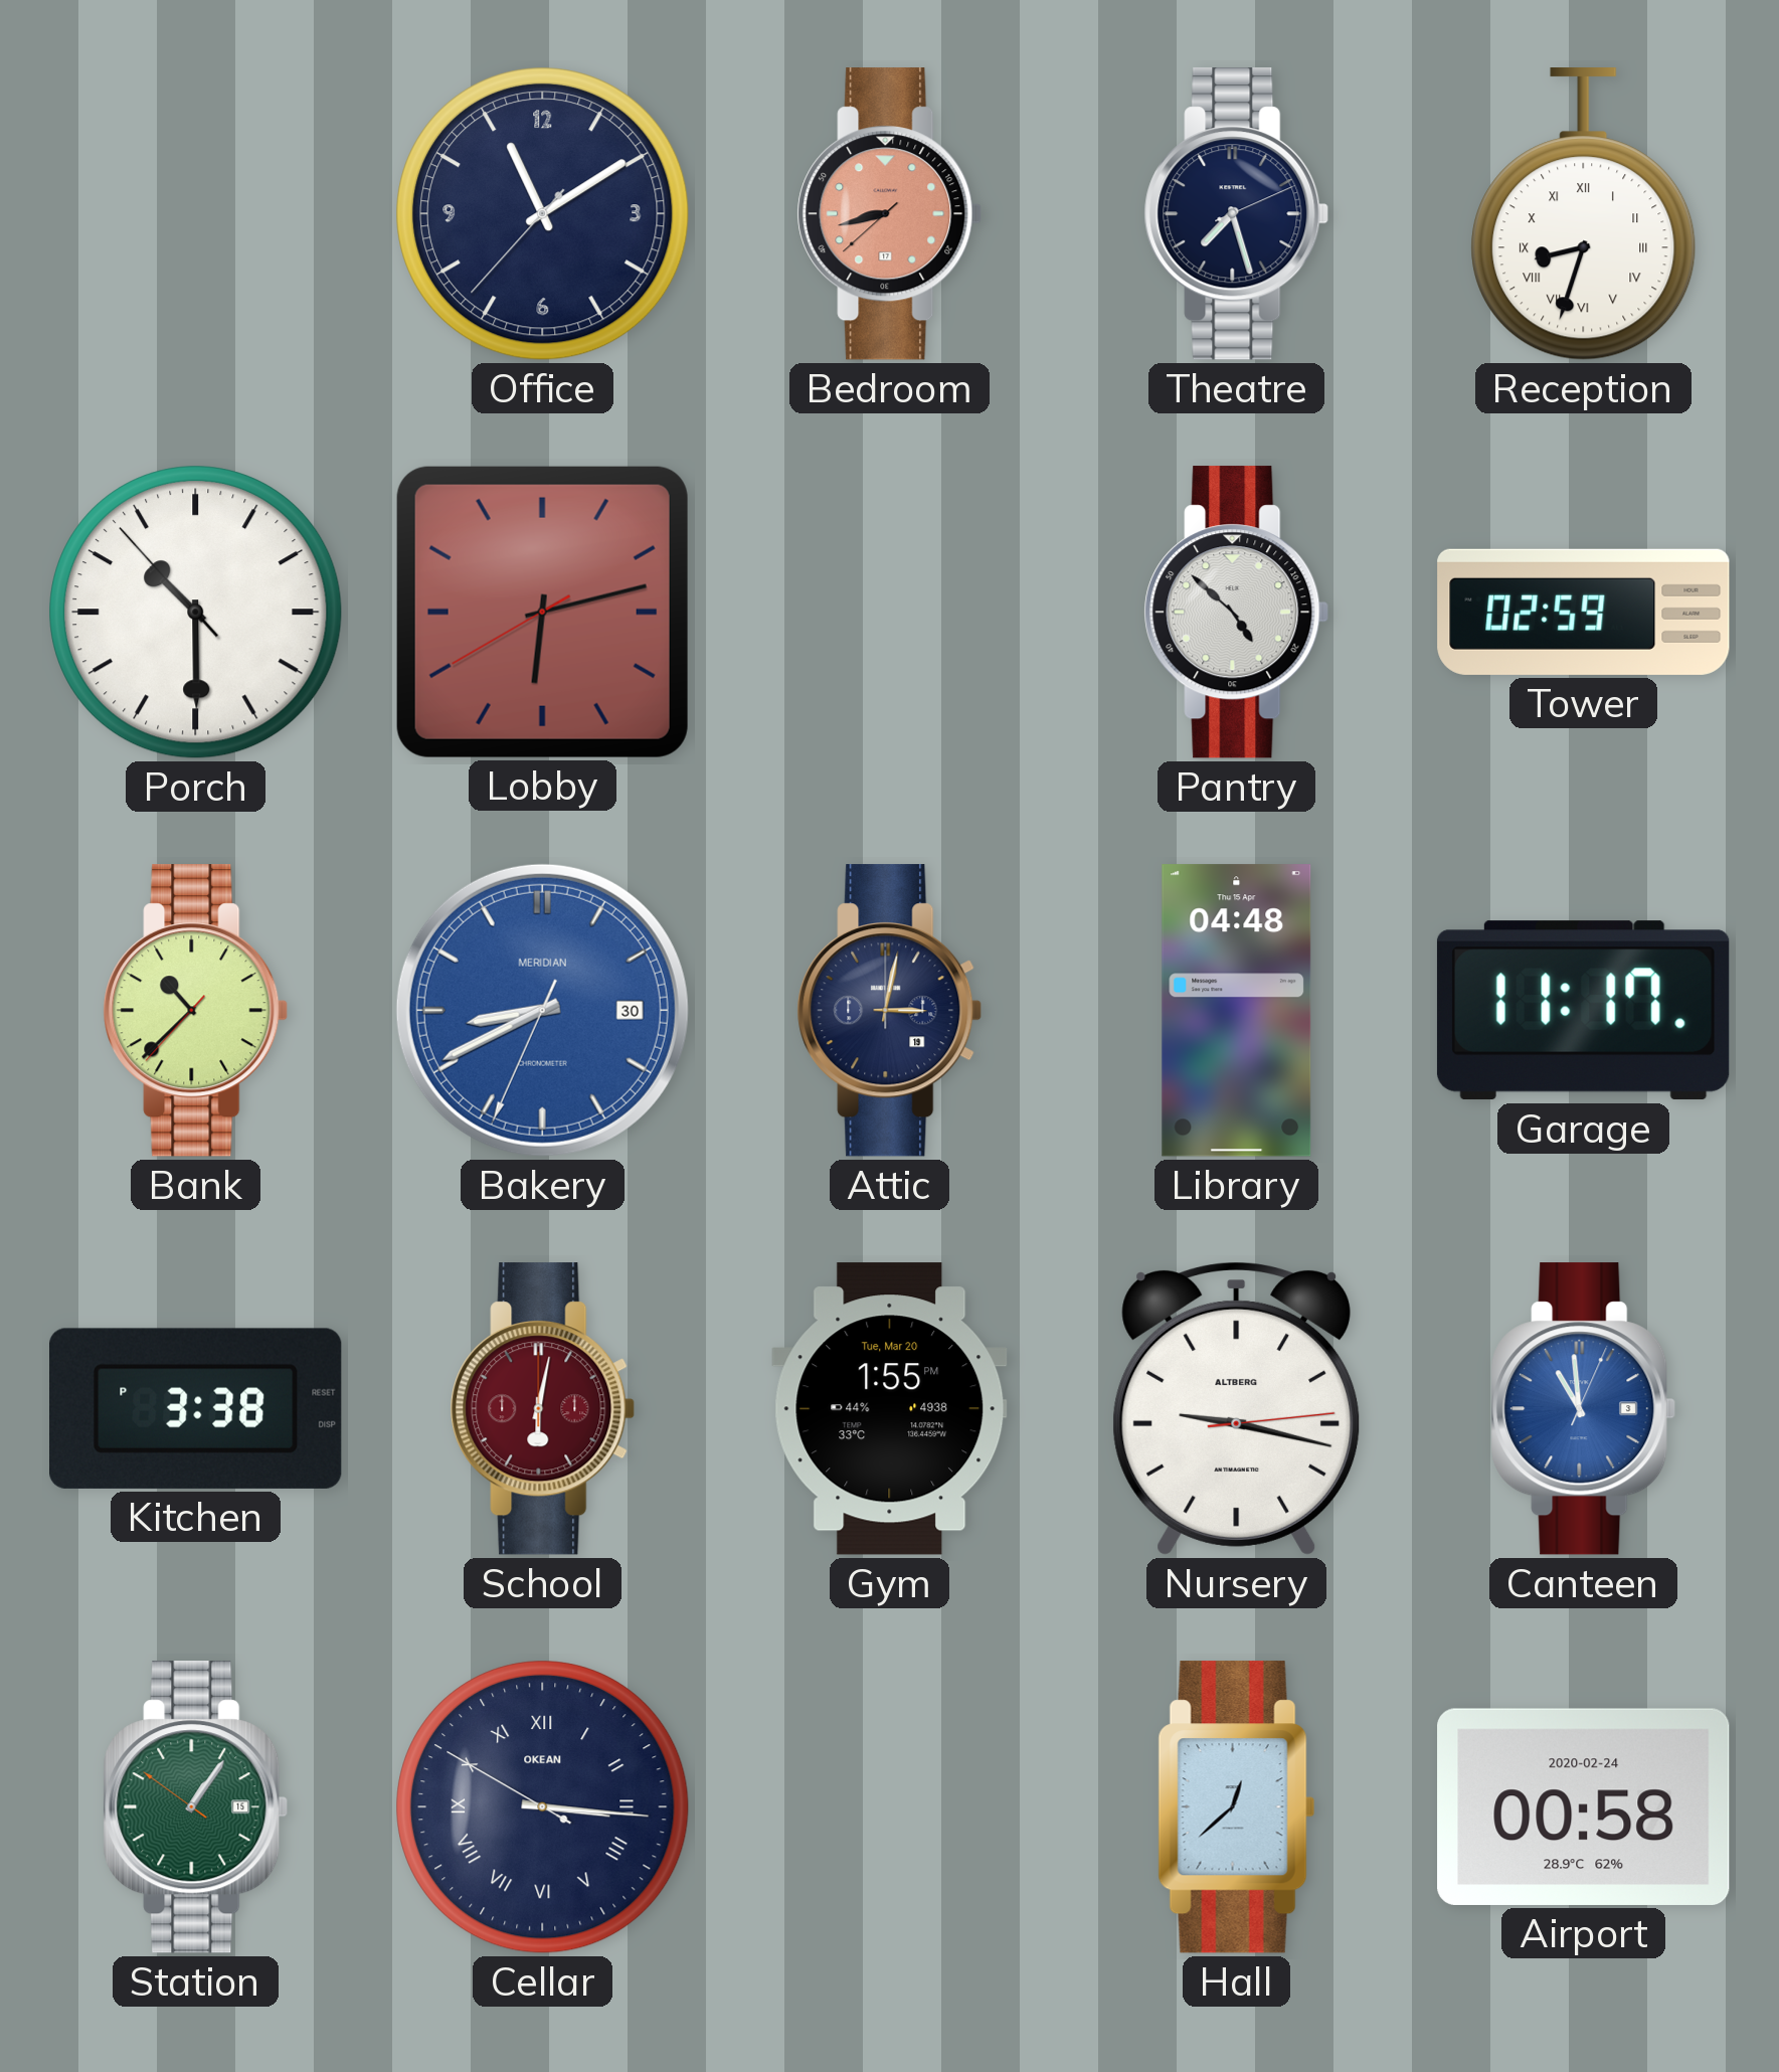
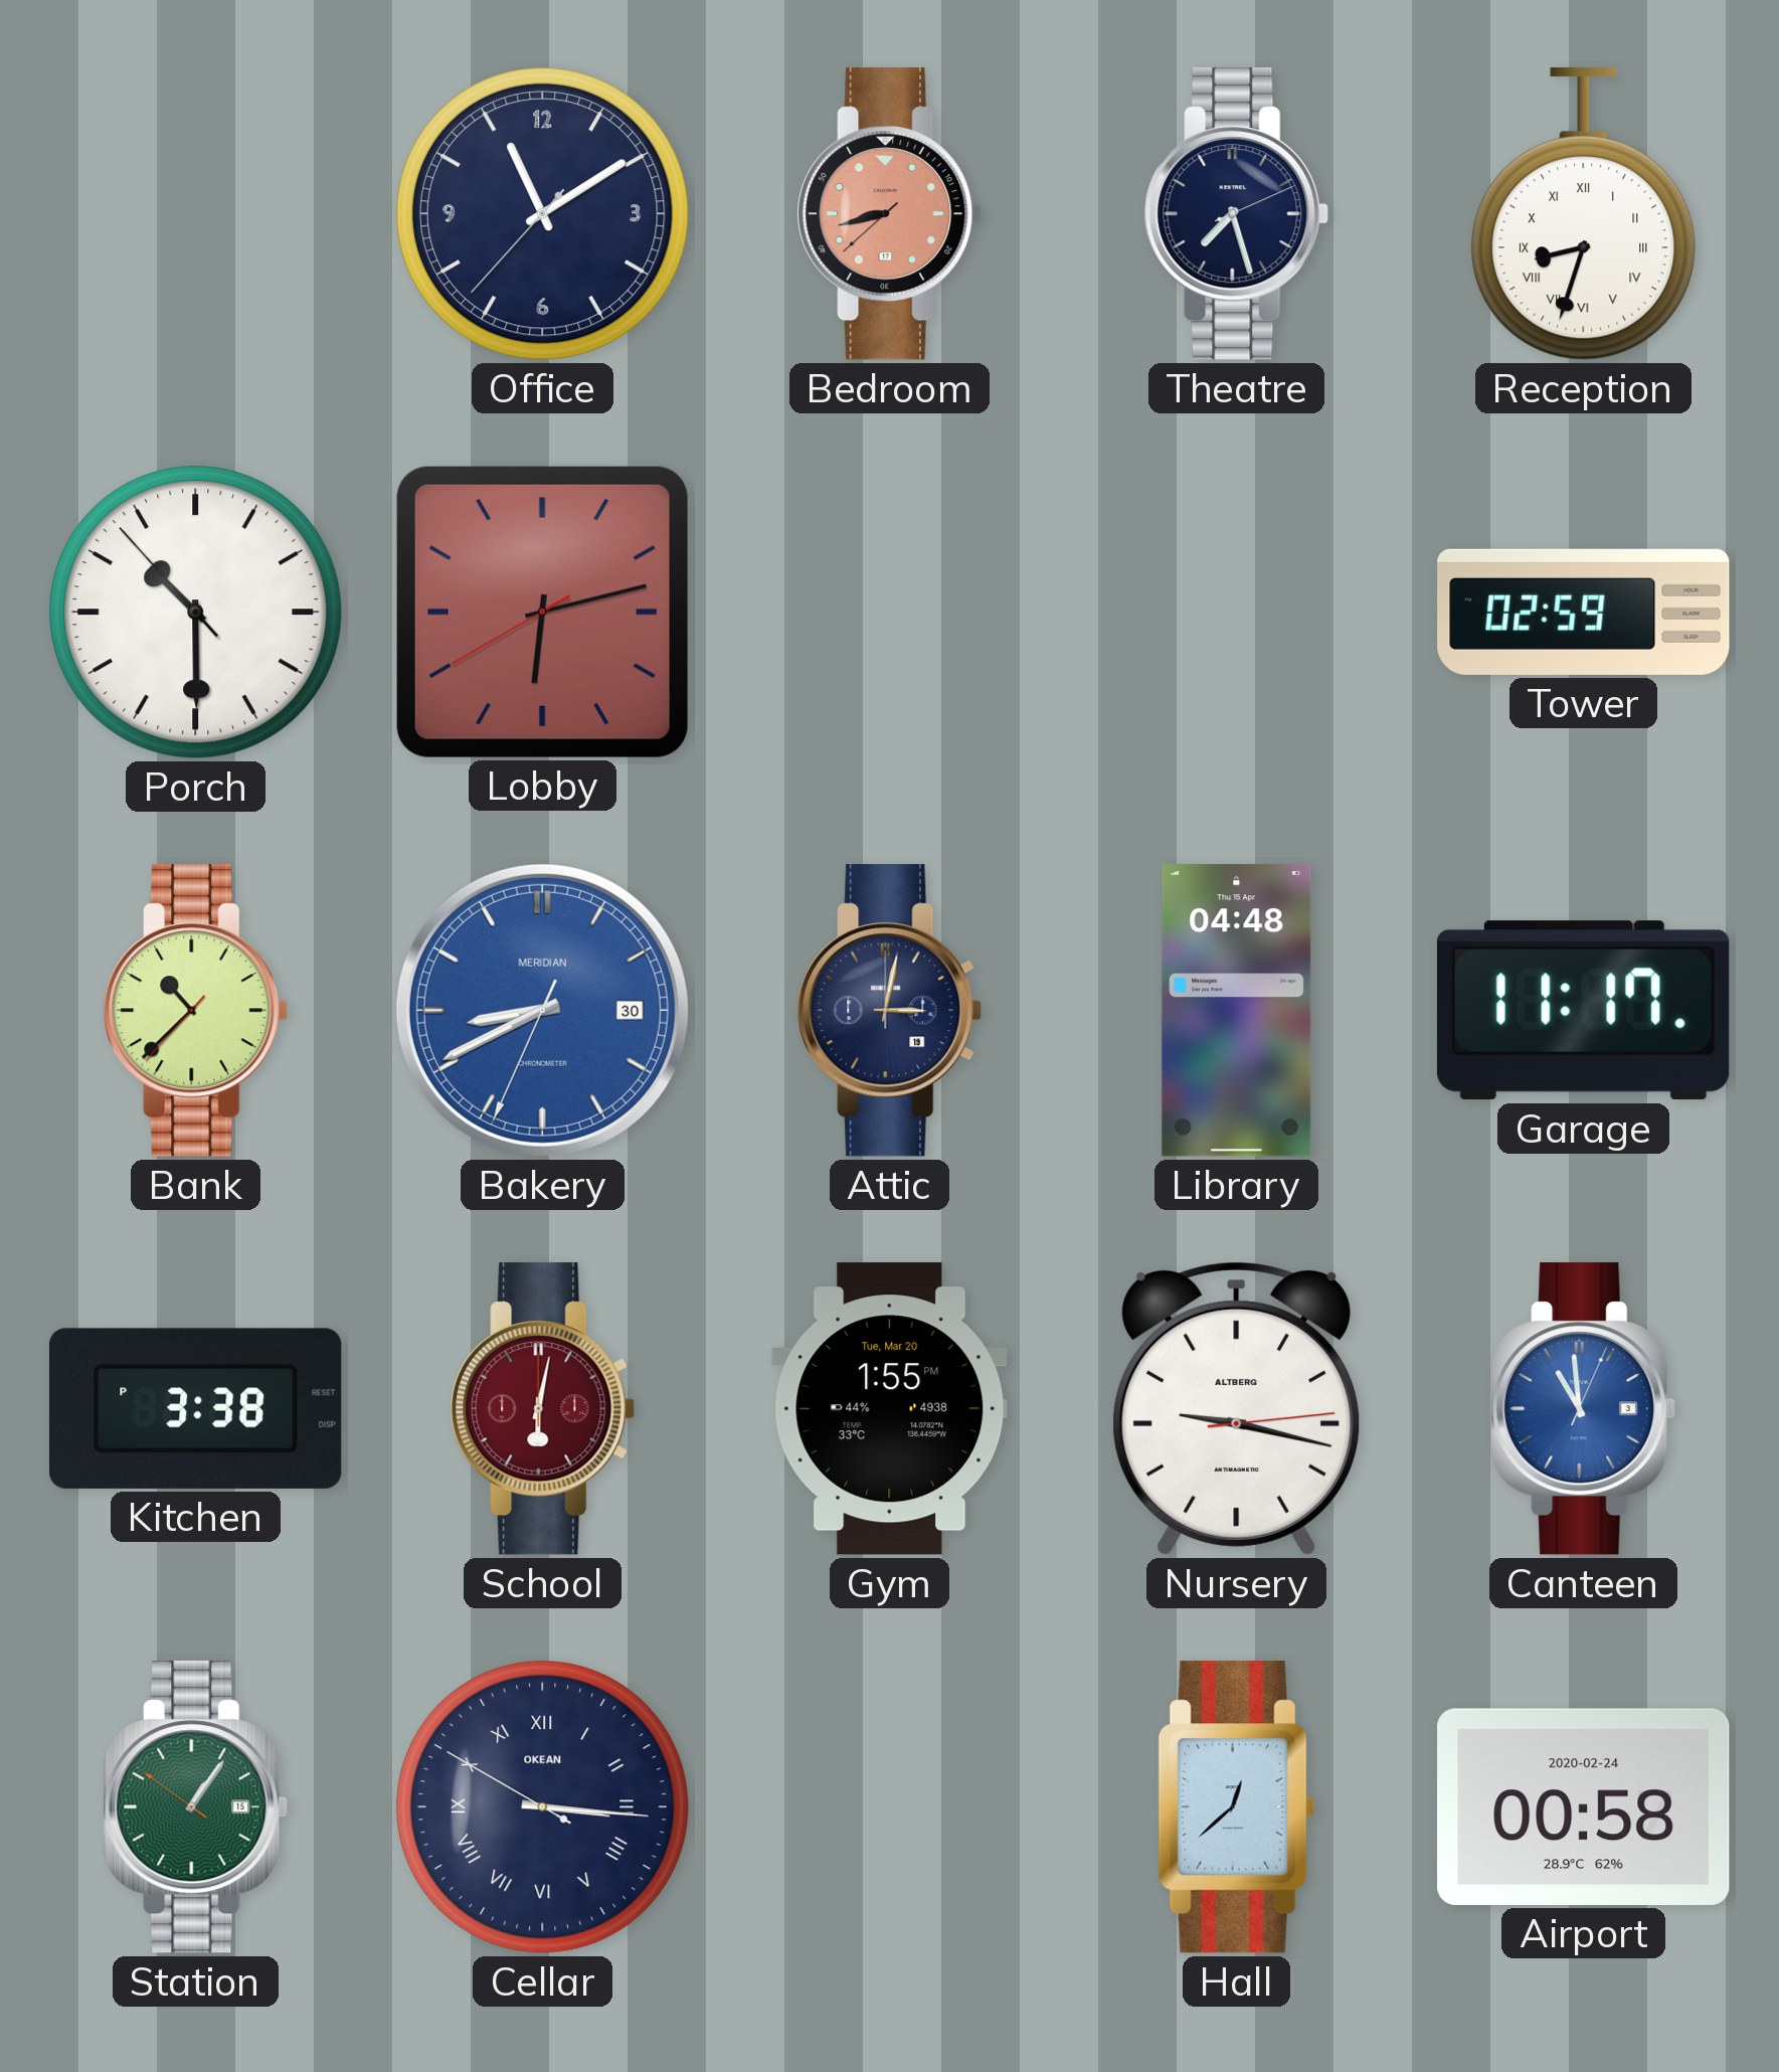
Pantry: 4:52 -> none
